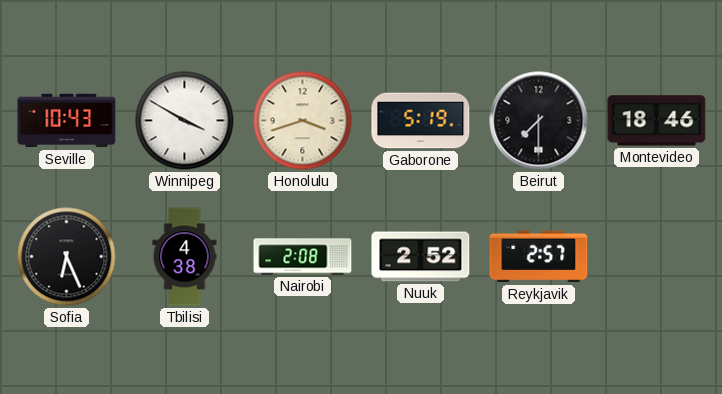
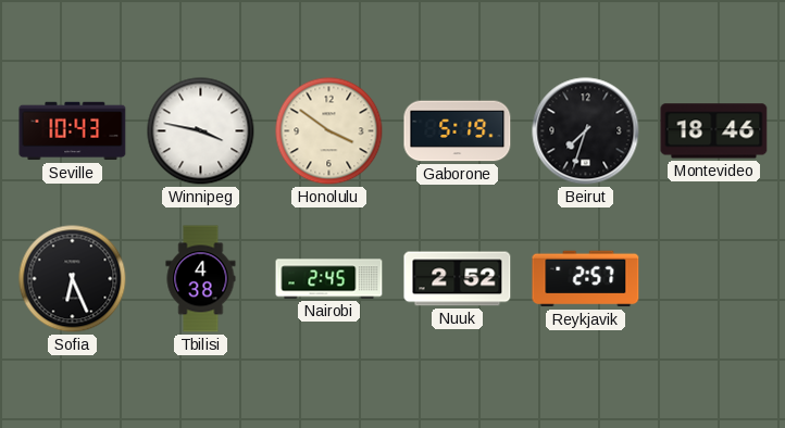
Winnipeg: 3:50 -> 3:47
Honolulu: 3:42 -> 3:51
Beirut: 7:30 -> 7:33
Nairobi: 2:08 -> 2:45
